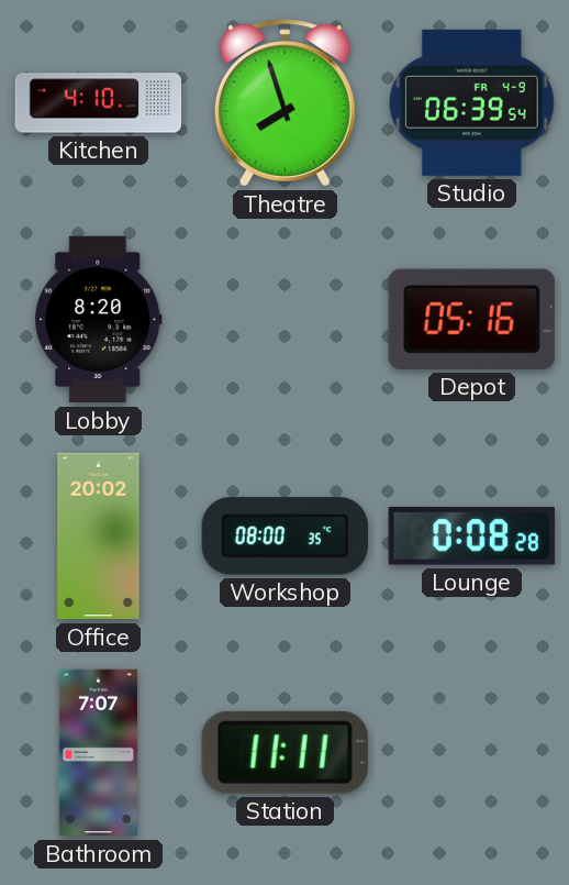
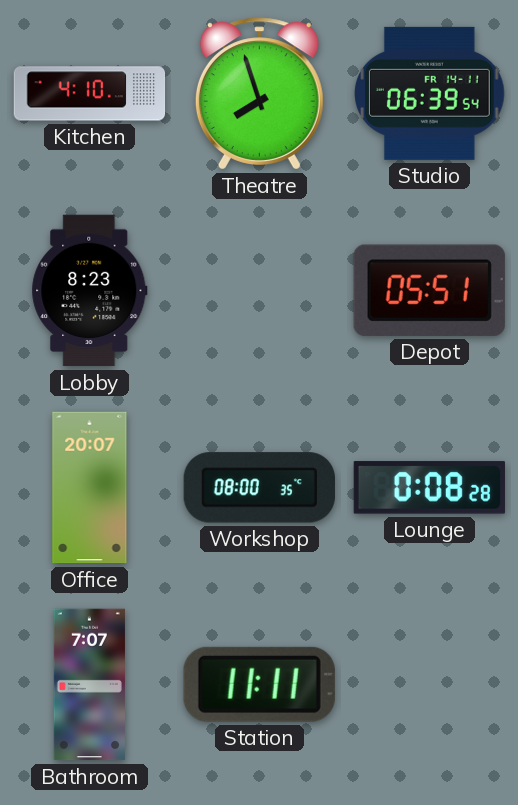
Studio date: FR 4-9 -> FR 14-11
Lobby: 8:20 -> 8:23
Depot: 05:16 -> 05:51
Office: 20:02 -> 20:07
